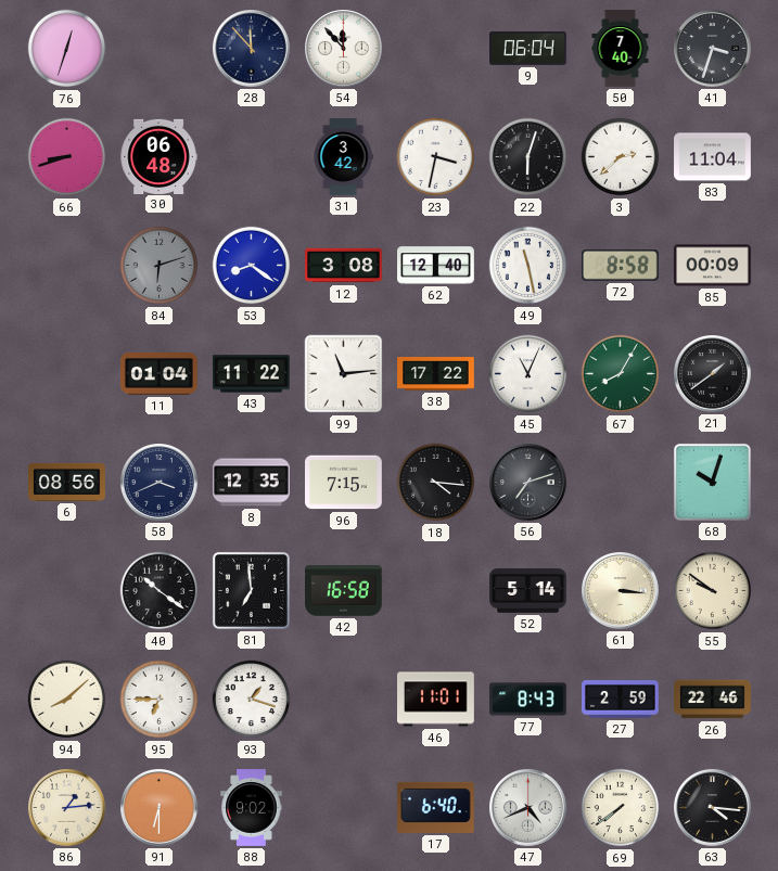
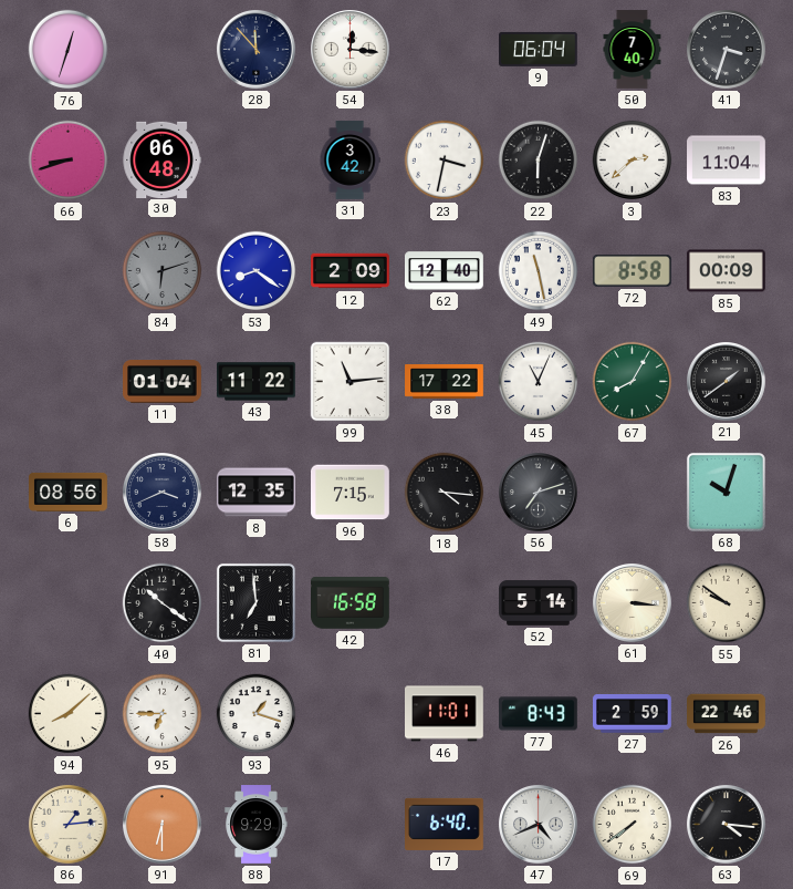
54: 11:53 -> 12:16
12: 3:08 -> 2:09
88: 9:02 -> 9:29
